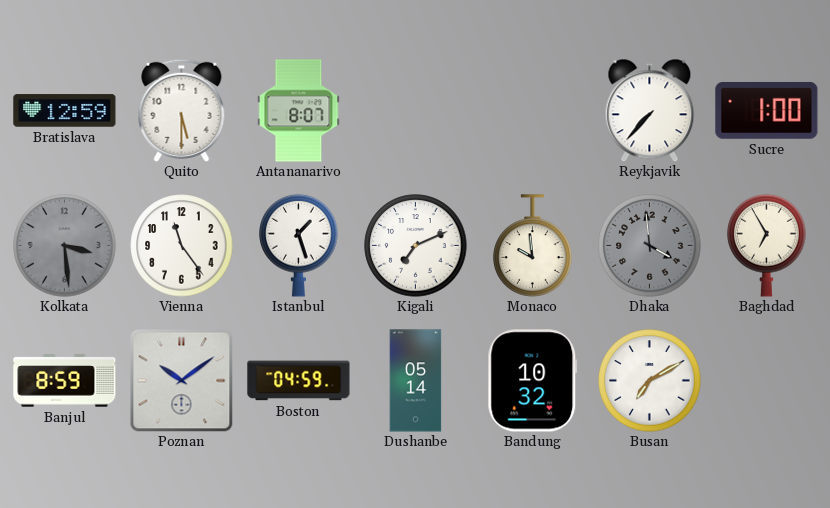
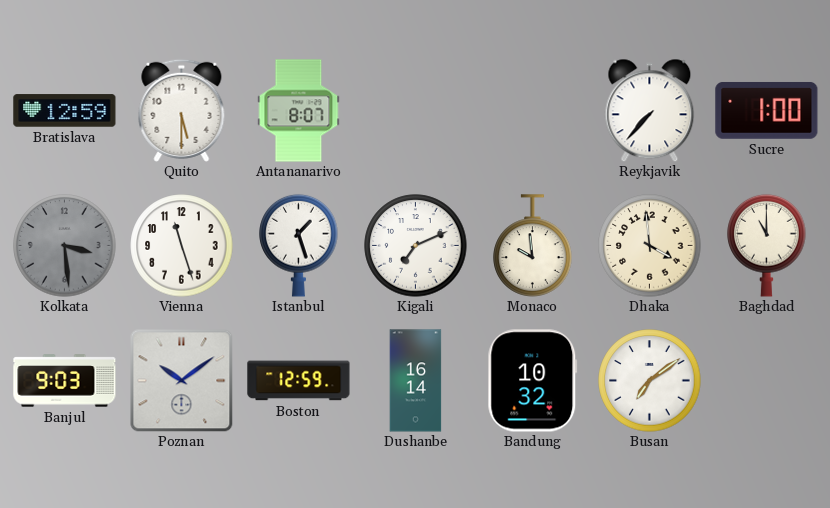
Vienna: 11:24 -> 11:27
Dhaka dial: grey -> cream
Baghdad: 6:55 -> 11:00
Banjul: 8:59 -> 9:03
Boston: 04:59 -> 12:59
Dushanbe: 05:14 -> 16:14
Busan: 7:10 -> 7:09
